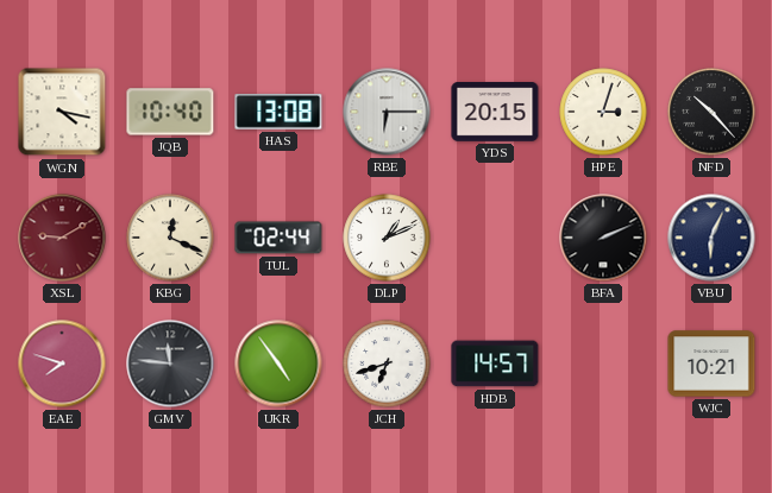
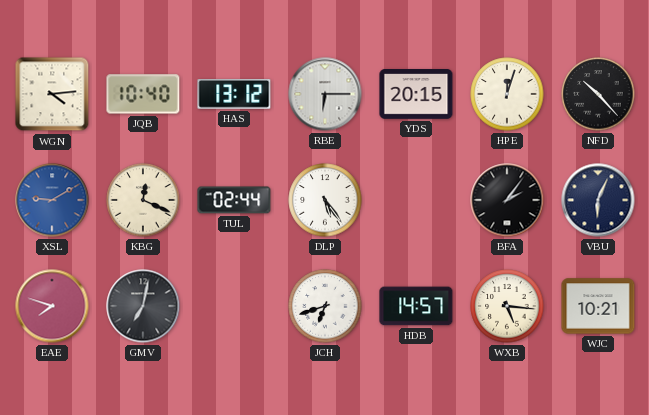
WGN: 4:17 -> 4:14
HAS: 13:08 -> 13:12
HPE: 3:03 -> 12:03
XSL dial: burgundy -> blue
DLP: 1:11 -> 5:24
BFA: 2:11 -> 2:06
GMV: 11:46 -> 7:02
UKR: 4:54 -> none
WXB: none -> 5:16
